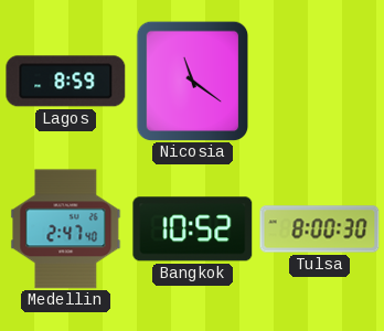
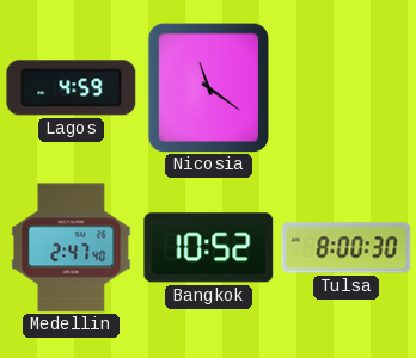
Lagos: 8:59 -> 4:59
